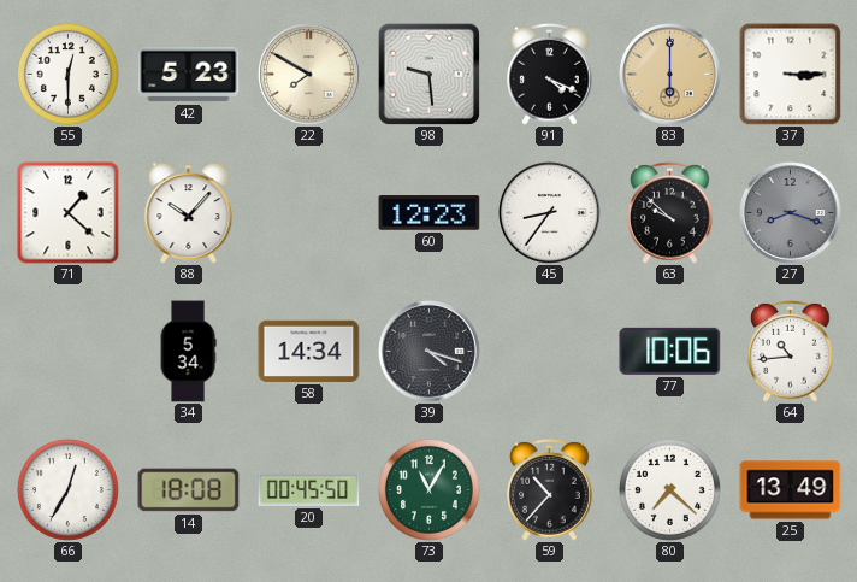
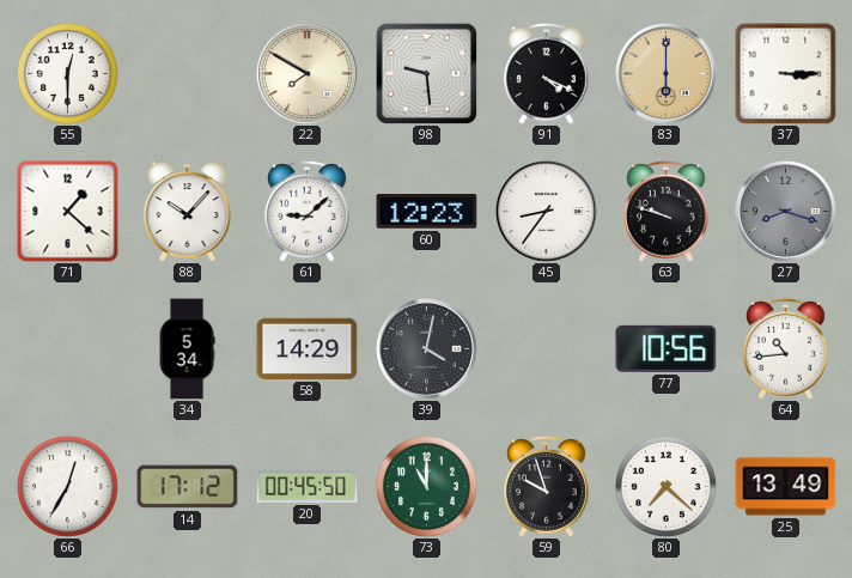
42: 5:23 -> none
61: none -> 9:08
63: 9:52 -> 9:48
58: 14:34 -> 14:29
39: 4:18 -> 4:02
77: 10:06 -> 10:56
14: 18:08 -> 17:12
73: 11:05 -> 11:00
59: 10:37 -> 9:57
